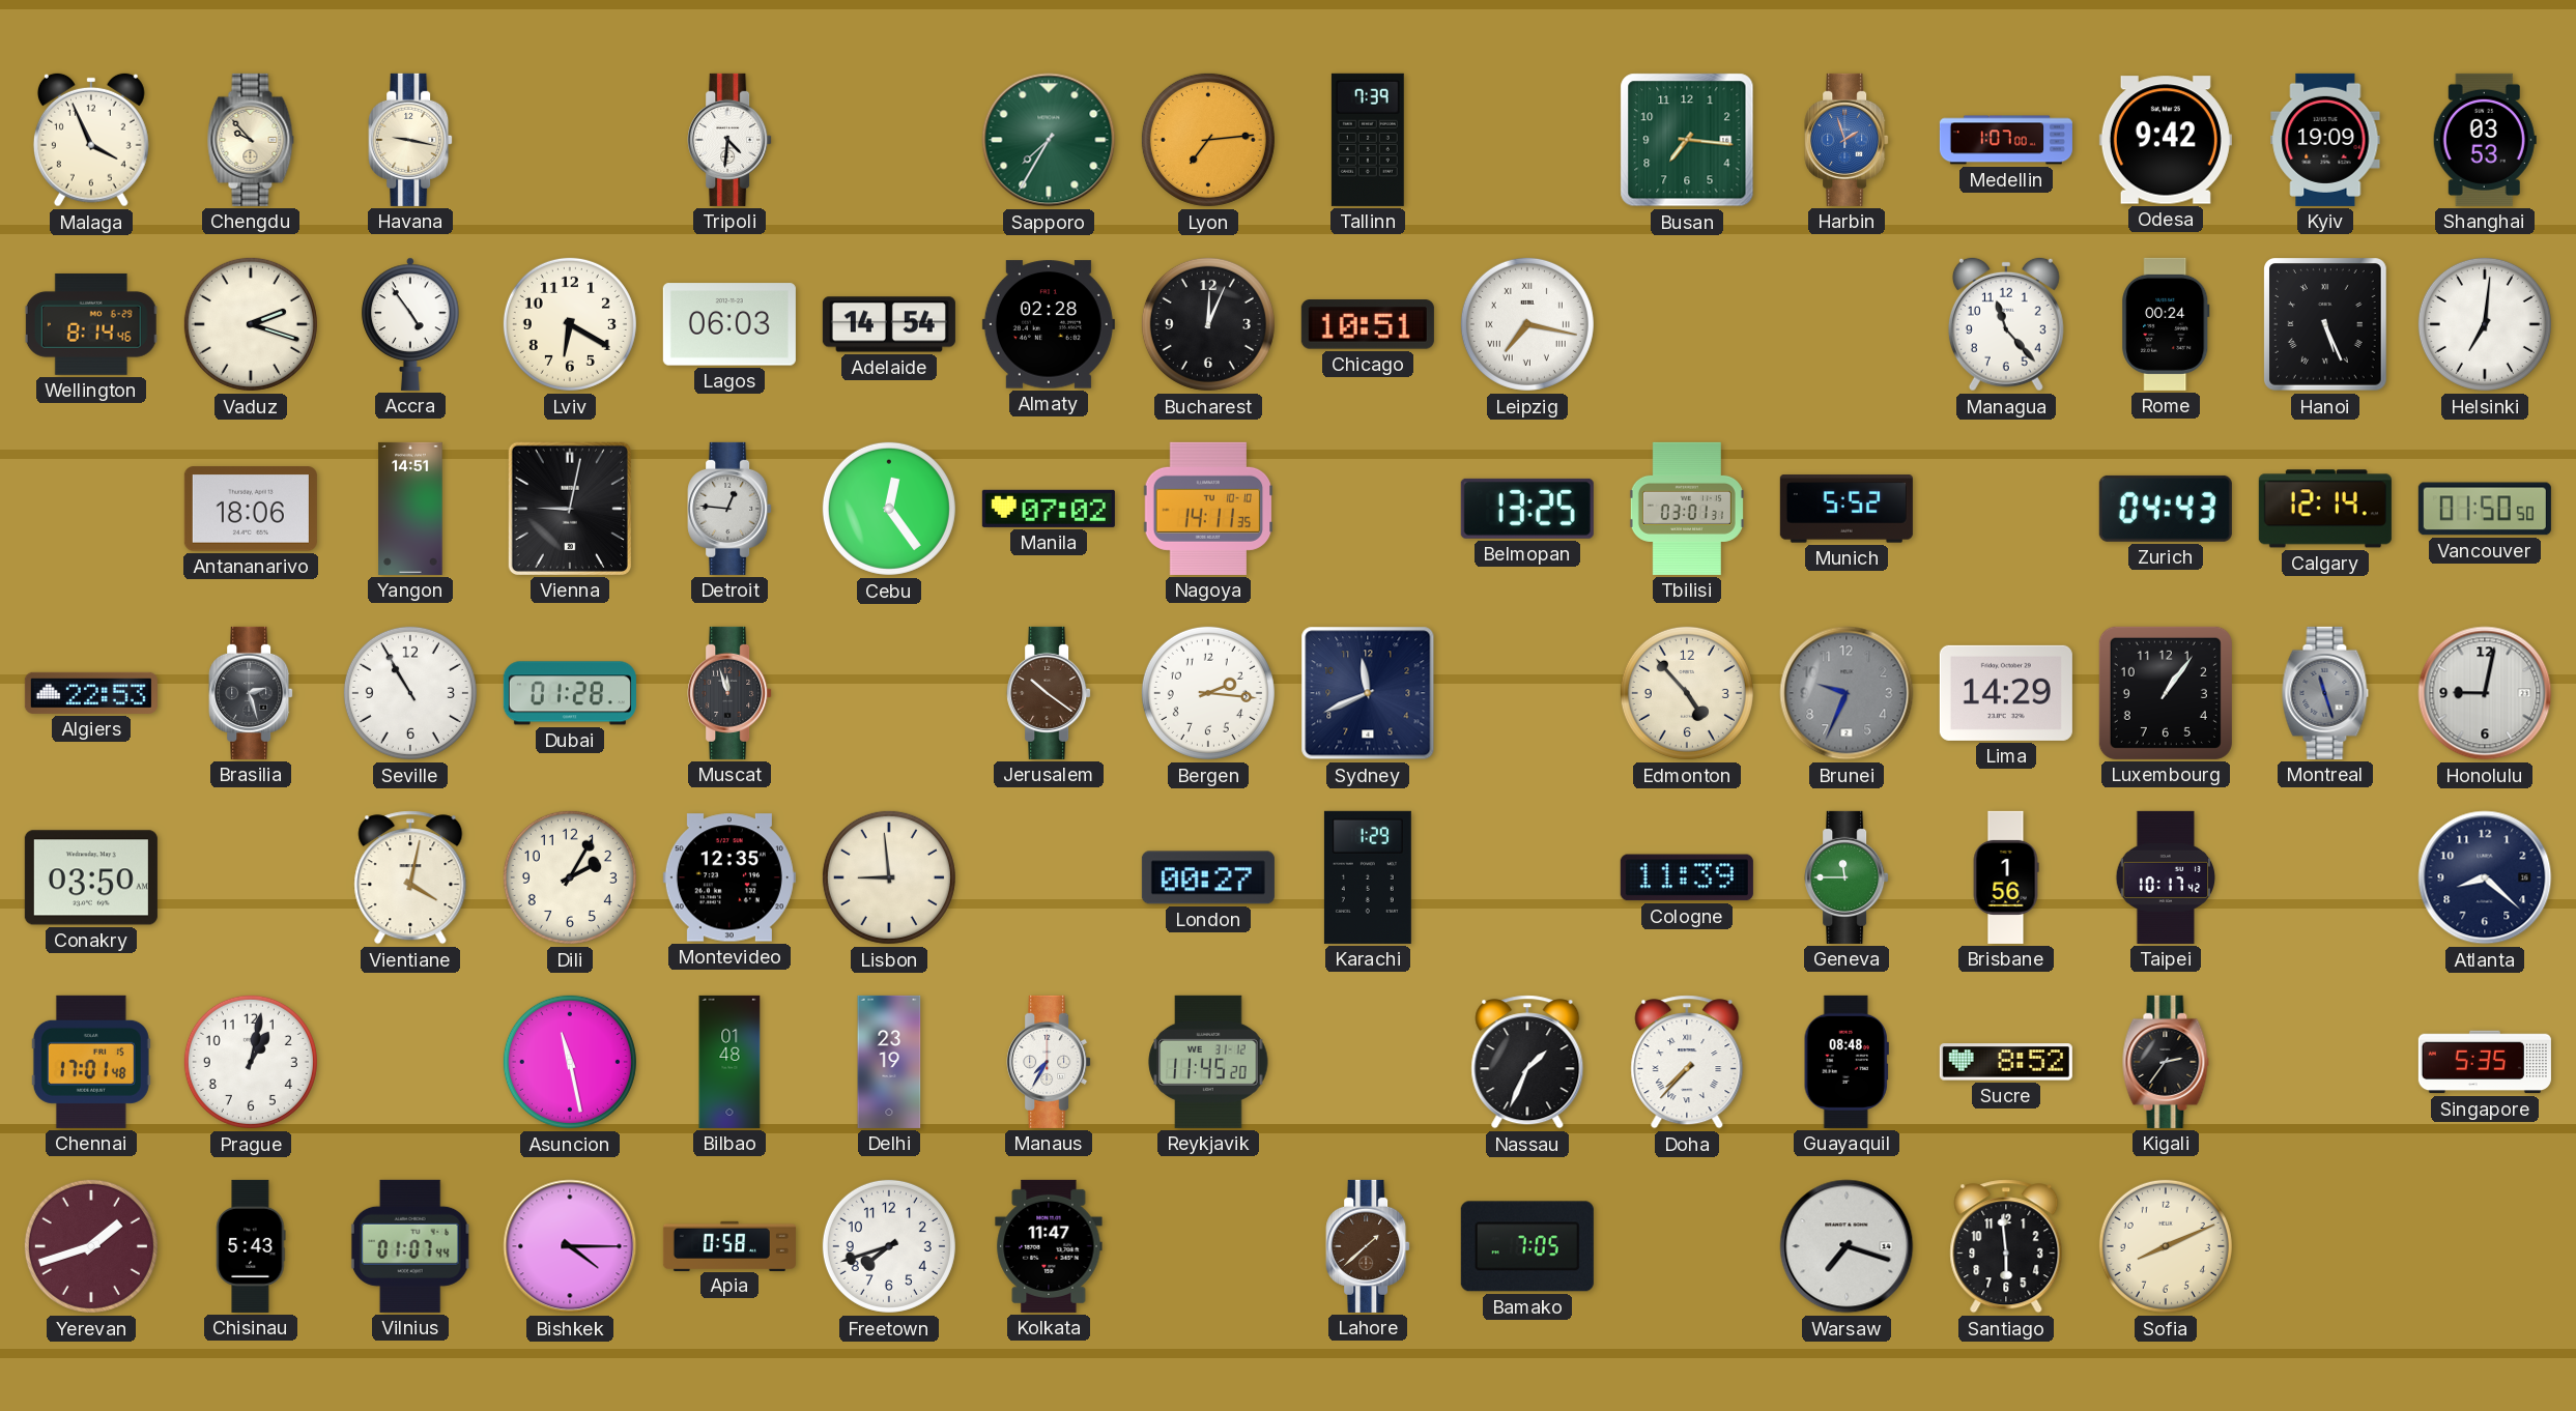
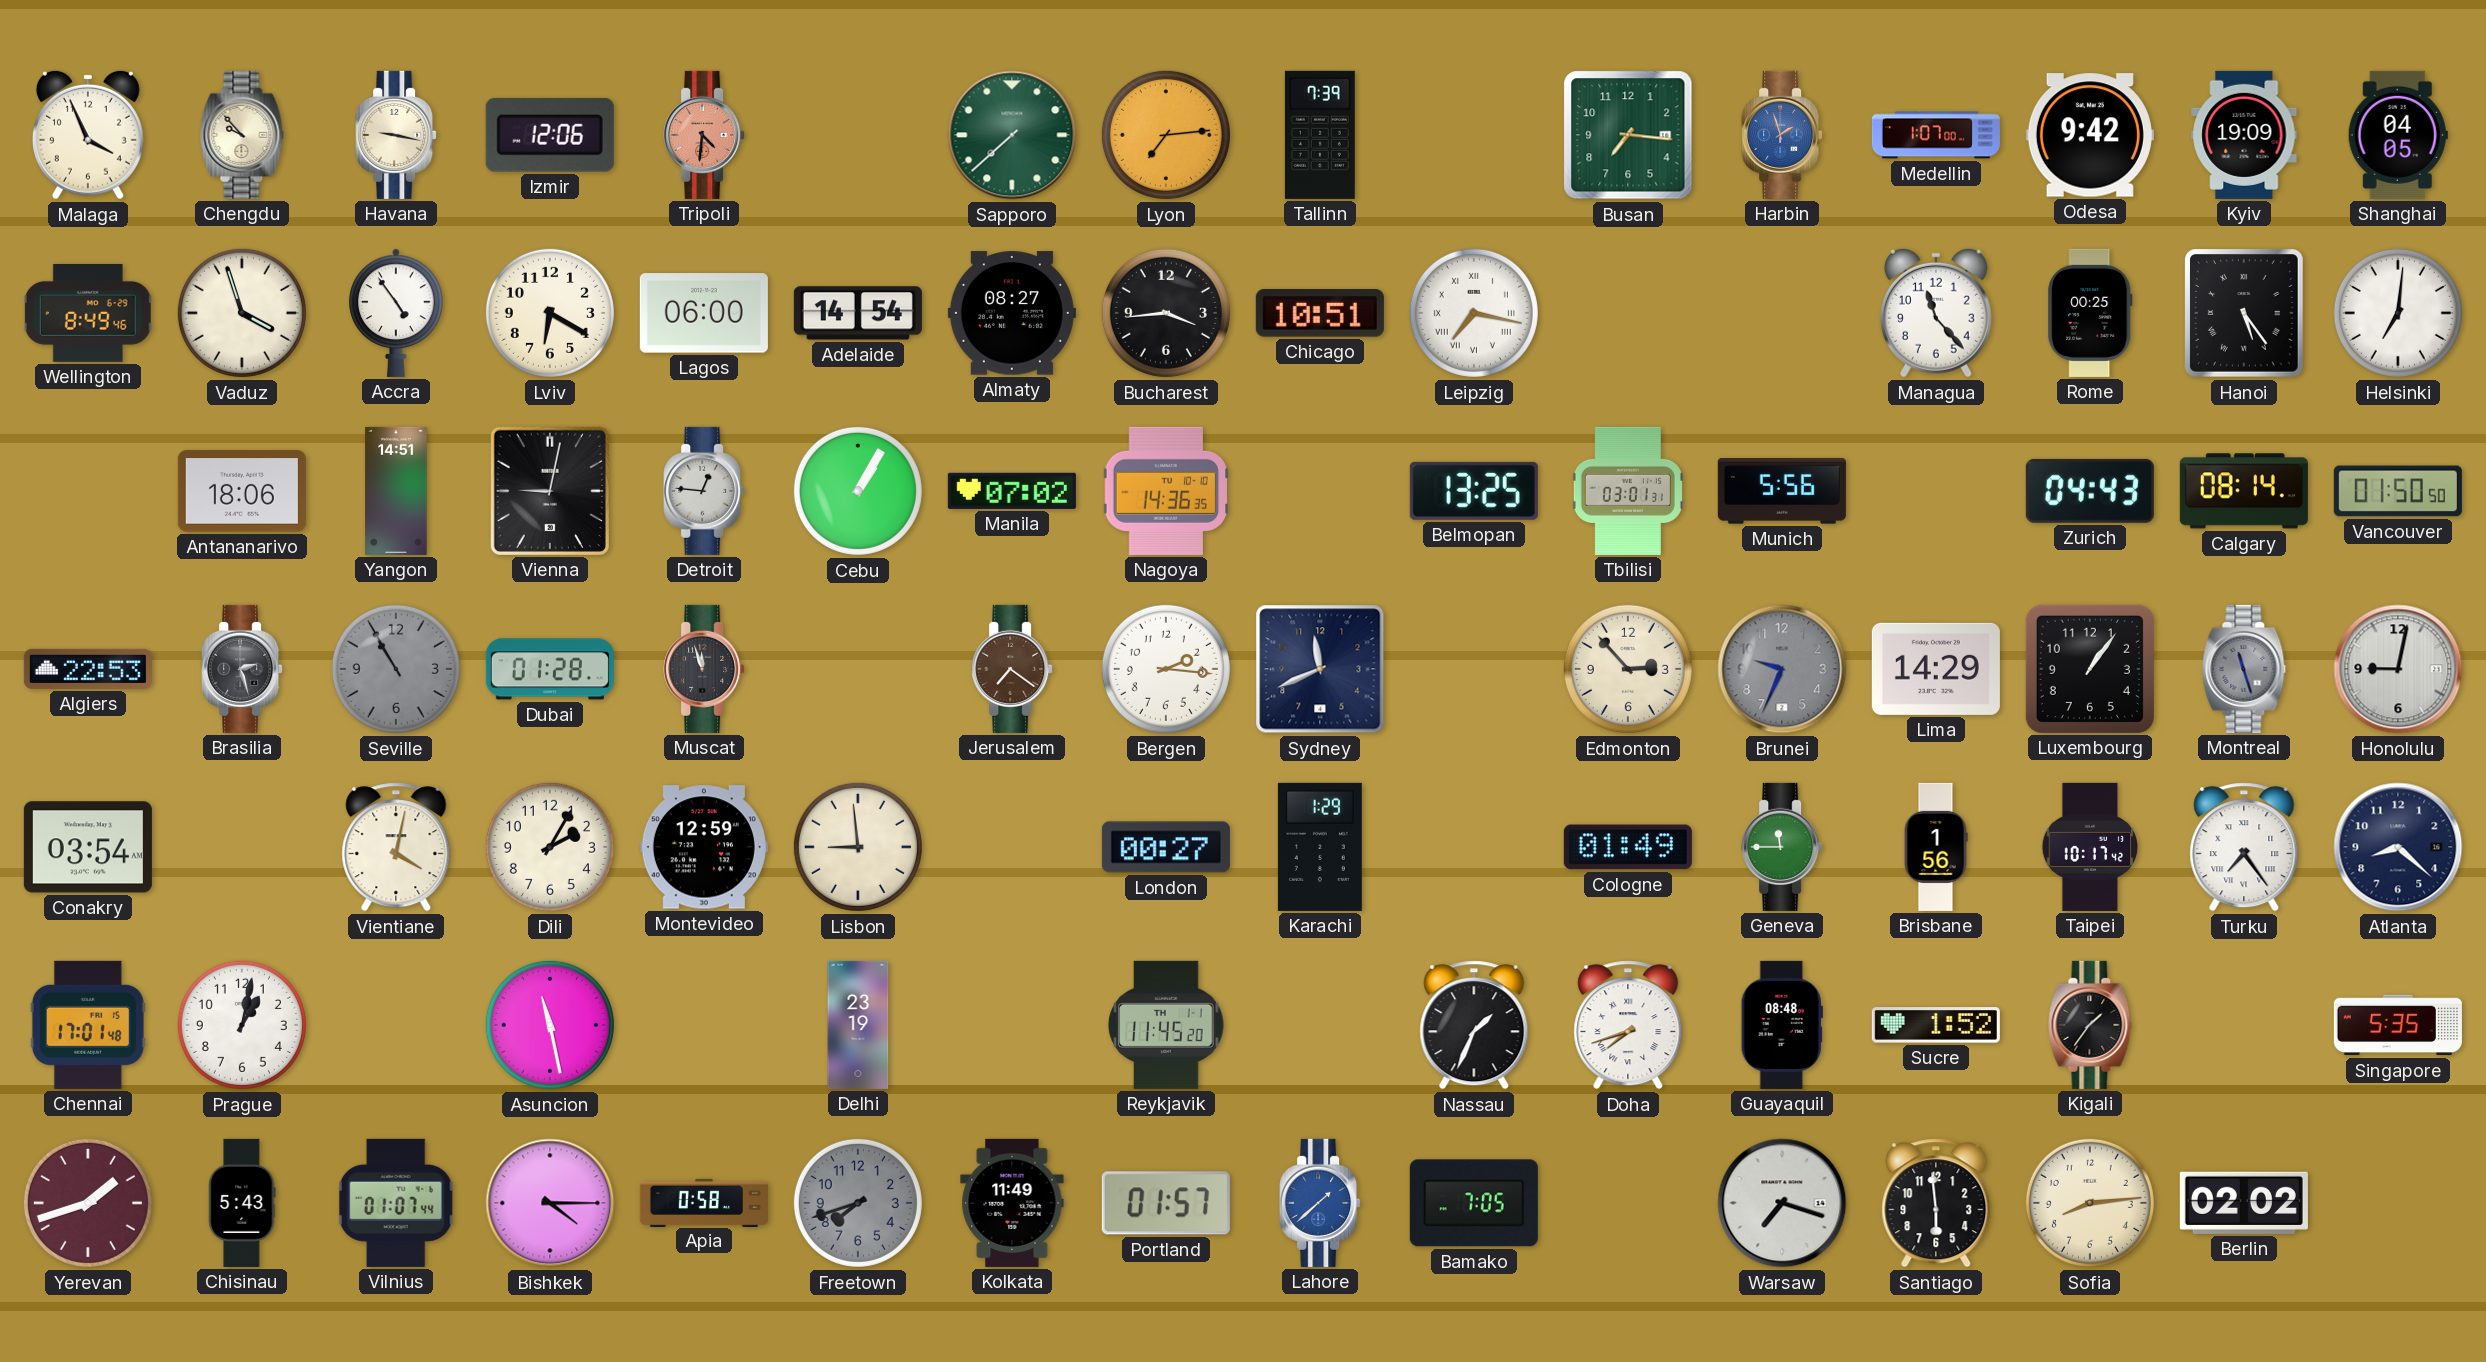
Izmir: none -> 12:06
Tripoli dial: white -> salmon
Sapporo: 7:35 -> 7:38
Shanghai: 03:53 -> 04:05
Wellington: 8:14 -> 8:49
Vaduz: 2:18 -> 3:57
Lagos: 06:03 -> 06:00
Almaty: 02:28 -> 08:27
Bucharest: 12:04 -> 3:44
Rome: 00:24 -> 00:25
Hanoi: 5:26 -> 5:24
Cebu: 12:24 -> 1:05
Nagoya: 14:11 -> 14:36
Munich: 5:52 -> 5:56
Calgary: 12:14 -> 08:14
Seville dial: white -> grey
Jerusalem: 10:21 -> 7:21
Edmonton: 4:53 -> 2:53
Conakry: 03:50 -> 03:54
Montevideo: 12:35 -> 12:59
Cologne: 11:39 -> 01:49
Turku: none -> 7:24
Bilbao: 01:48 -> none
Manaus: 7:35 -> none
Reykjavik date: WE 31-12 -> TH 1-1
Doha: 7:37 -> 7:42
Sucre: 8:52 -> 1:52
Kigali: 2:36 -> 1:36
Freetown dial: white -> grey
Kolkata: 11:47 -> 11:49
Portland: none -> 01:57
Lahore dial: brown -> blue
Sofia: 8:11 -> 8:14
Berlin: none -> 02:02
